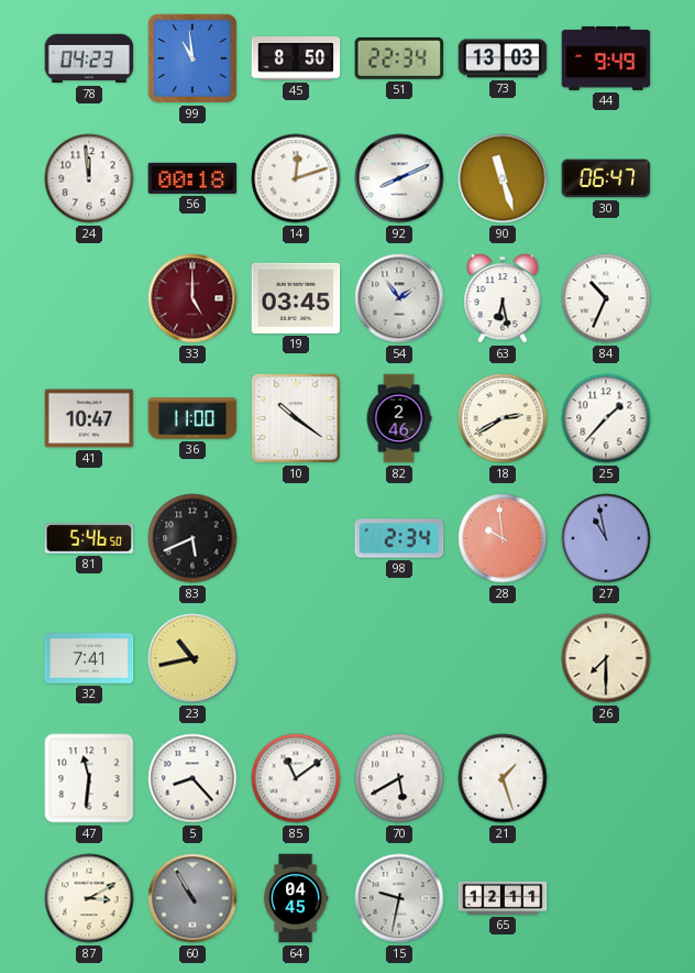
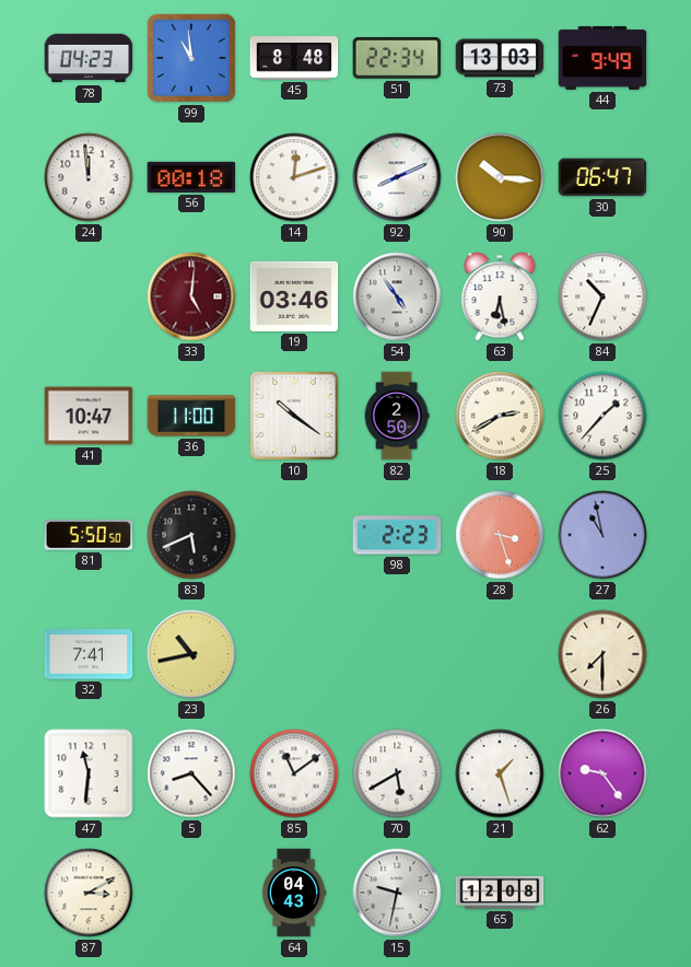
45: 8:50 -> 8:48
90: 11:27 -> 10:16
33: 5:00 -> 5:01
19: 03:45 -> 03:46
54: 1:54 -> 4:54
82: 2:46 -> 2:50
81: 5:46 -> 5:50
98: 2:34 -> 2:23
28: 9:59 -> 3:27
62: none -> 9:24
60: 10:55 -> none
64: 04:45 -> 04:43
65: 12:11 -> 12:08
